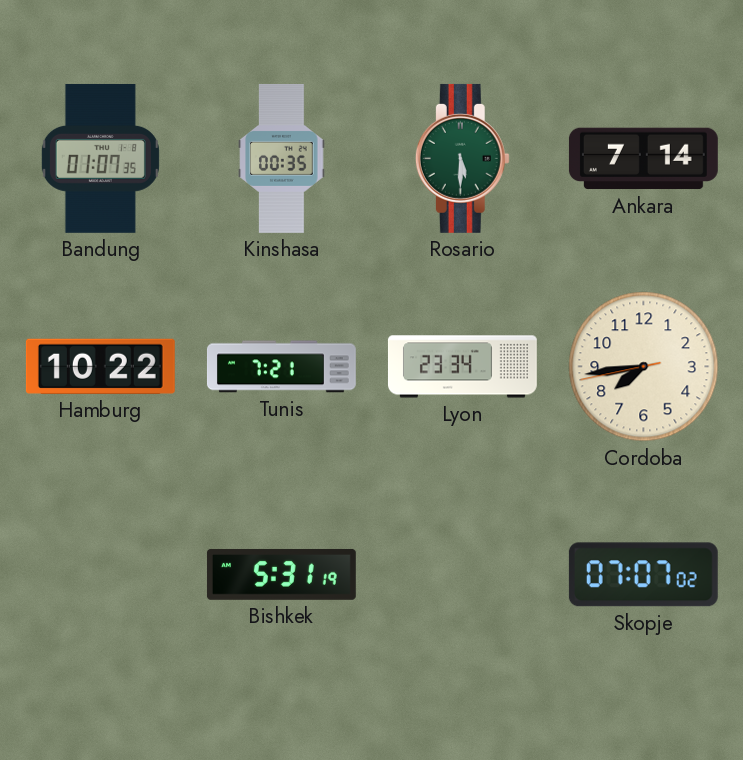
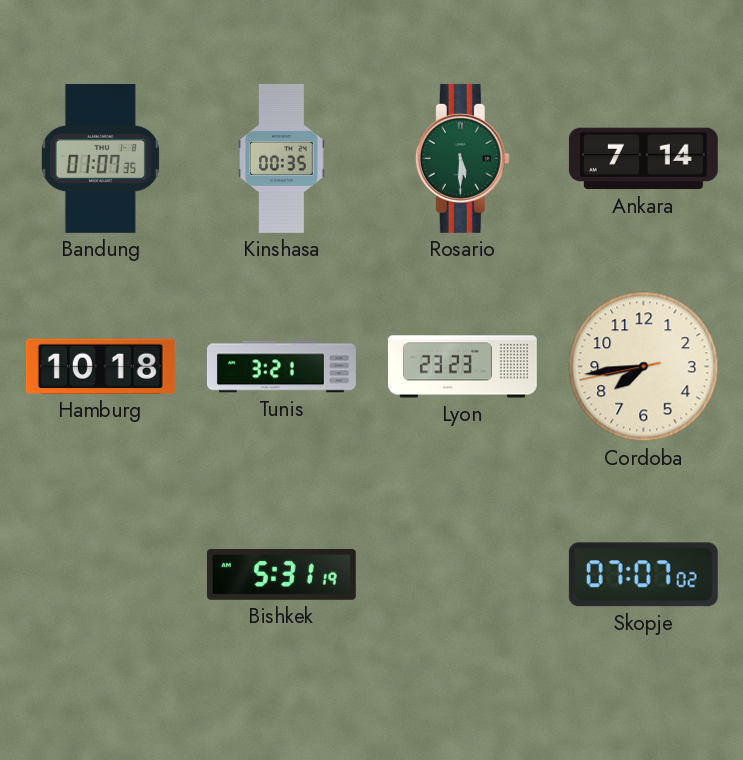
Hamburg: 10:22 -> 10:18
Tunis: 7:21 -> 3:21
Lyon: 23:34 -> 23:23
